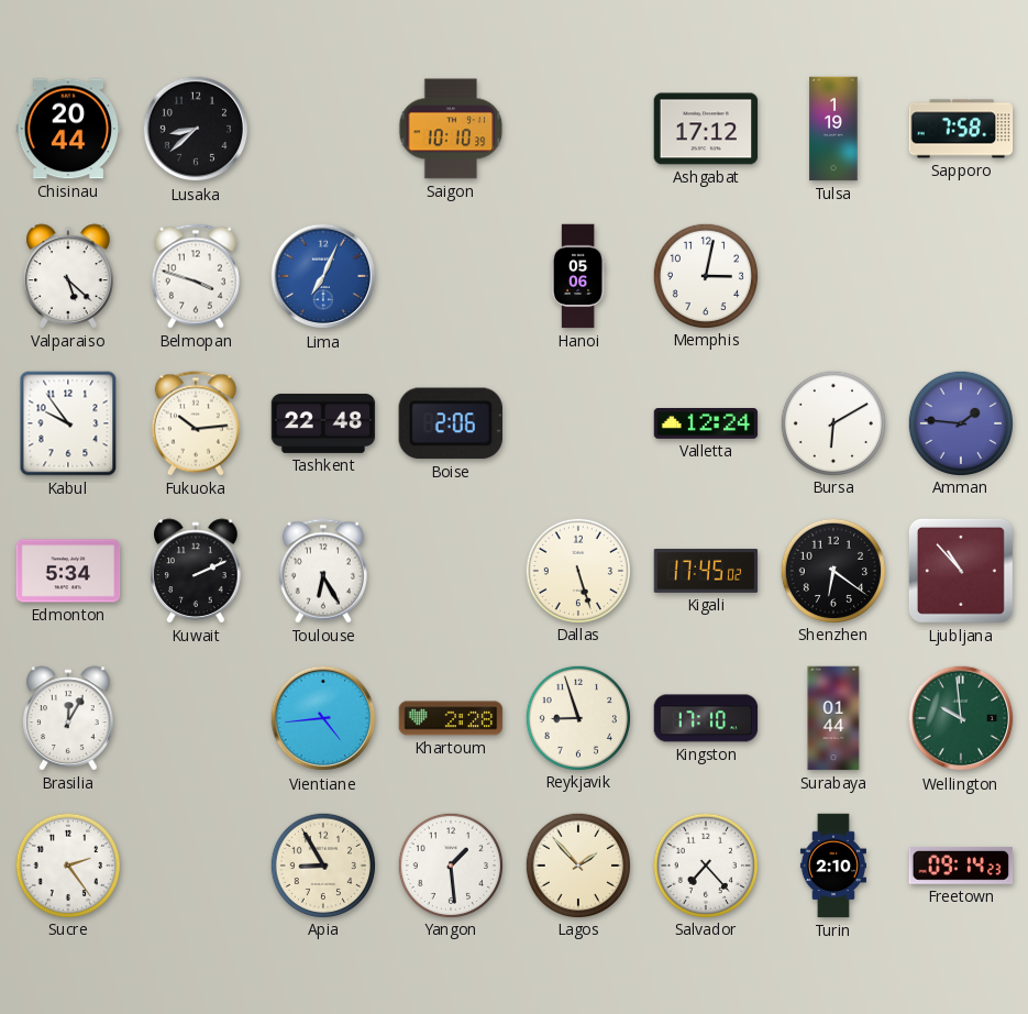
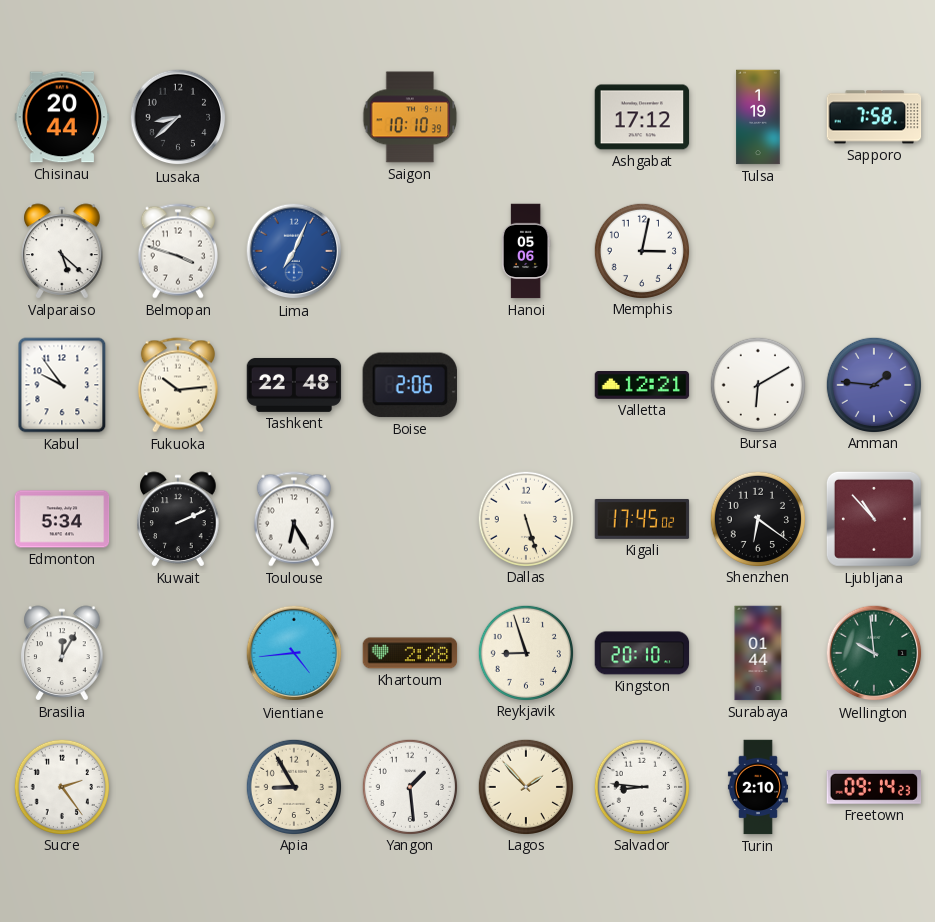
Valletta: 12:24 -> 12:21
Kingston: 17:10 -> 20:10
Salvador: 7:23 -> 8:46
